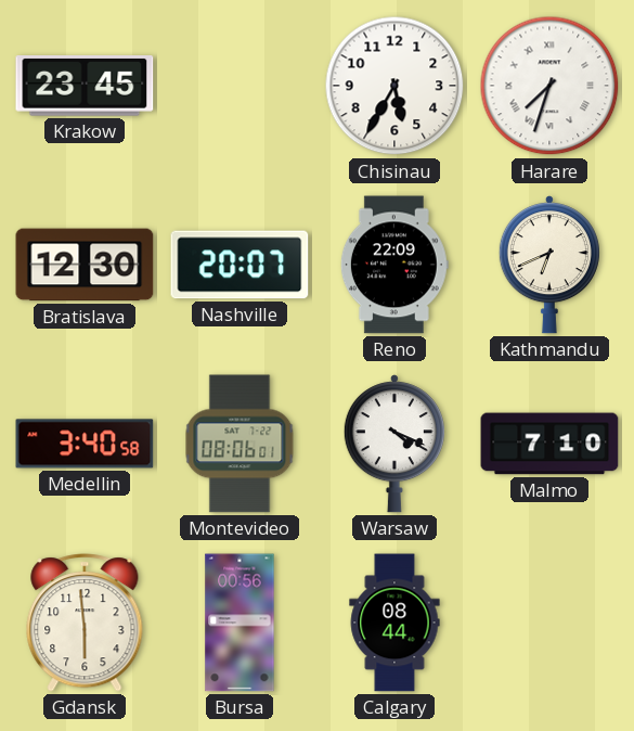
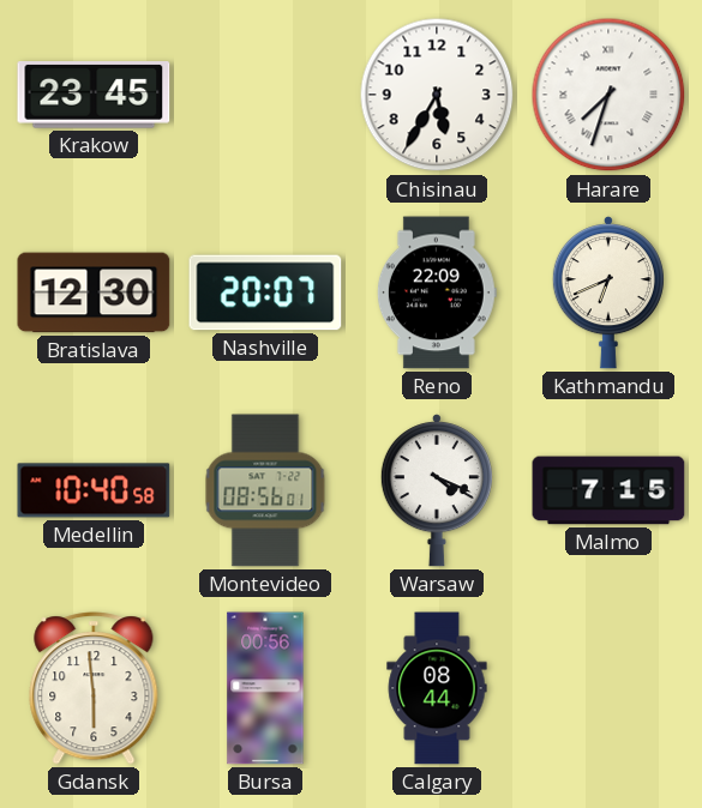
Medellin: 3:40 -> 10:40
Montevideo: 08:06 -> 08:56
Malmo: 7:10 -> 7:15
